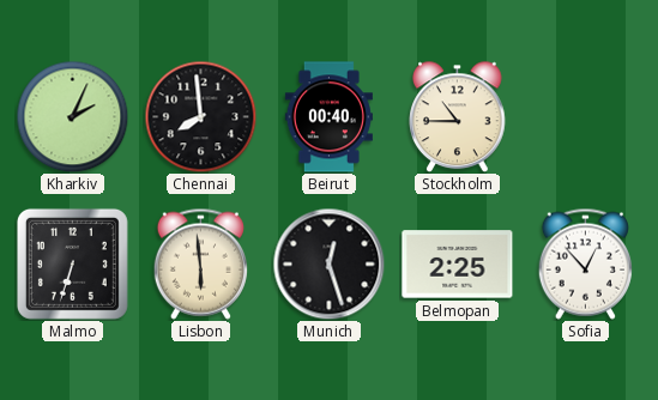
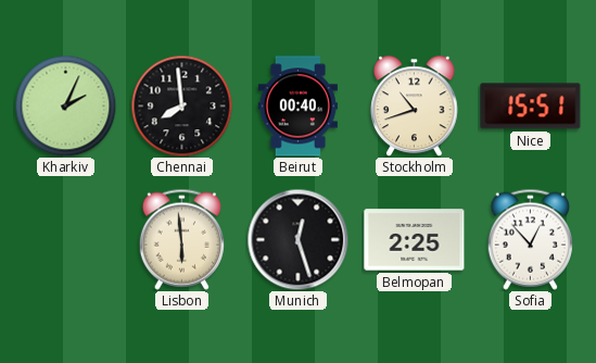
Stockholm: 10:45 -> 10:42
Nice: none -> 15:51
Malmo: 6:33 -> none
